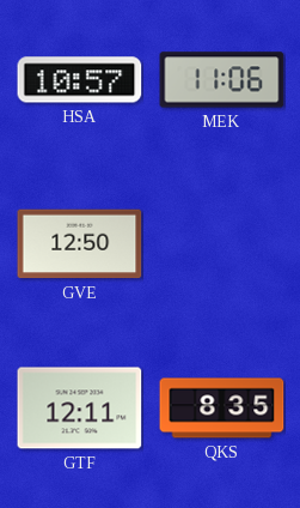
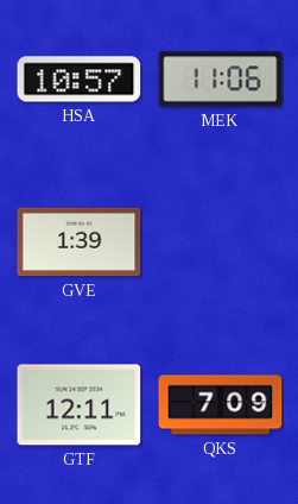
GVE: 12:50 -> 1:39
QKS: 8:35 -> 7:09
